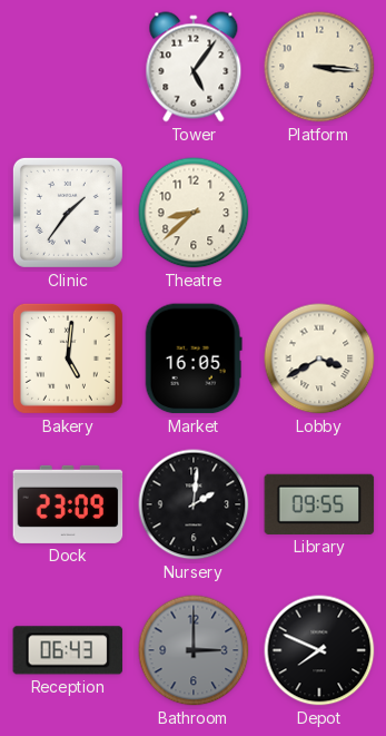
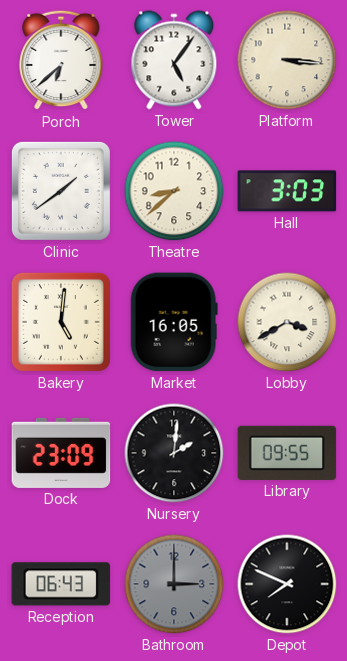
Porch: none -> 6:38
Clinic: 1:36 -> 1:39
Hall: none -> 3:03
